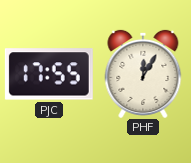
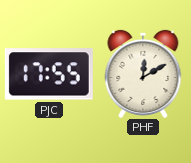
PHF: 12:05 -> 12:10
